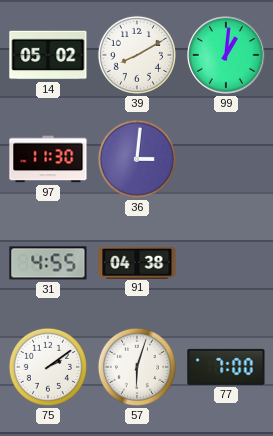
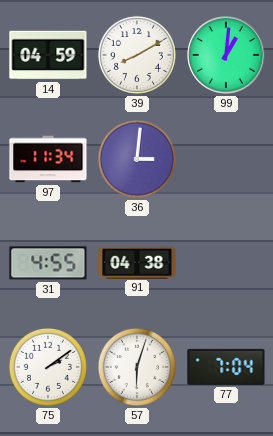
14: 05:02 -> 04:59
97: 11:30 -> 11:34
77: 7:00 -> 7:04
